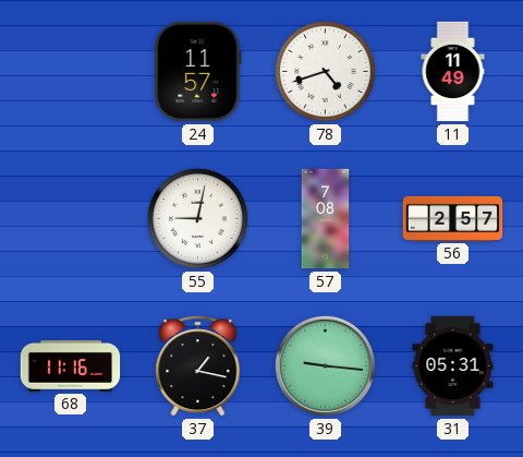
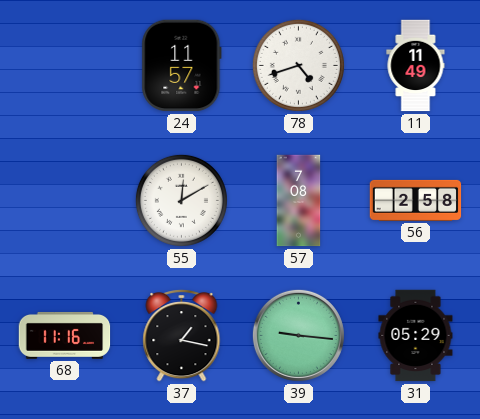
55: 9:02 -> 12:10
56: 2:57 -> 2:58
31: 05:31 -> 05:29
